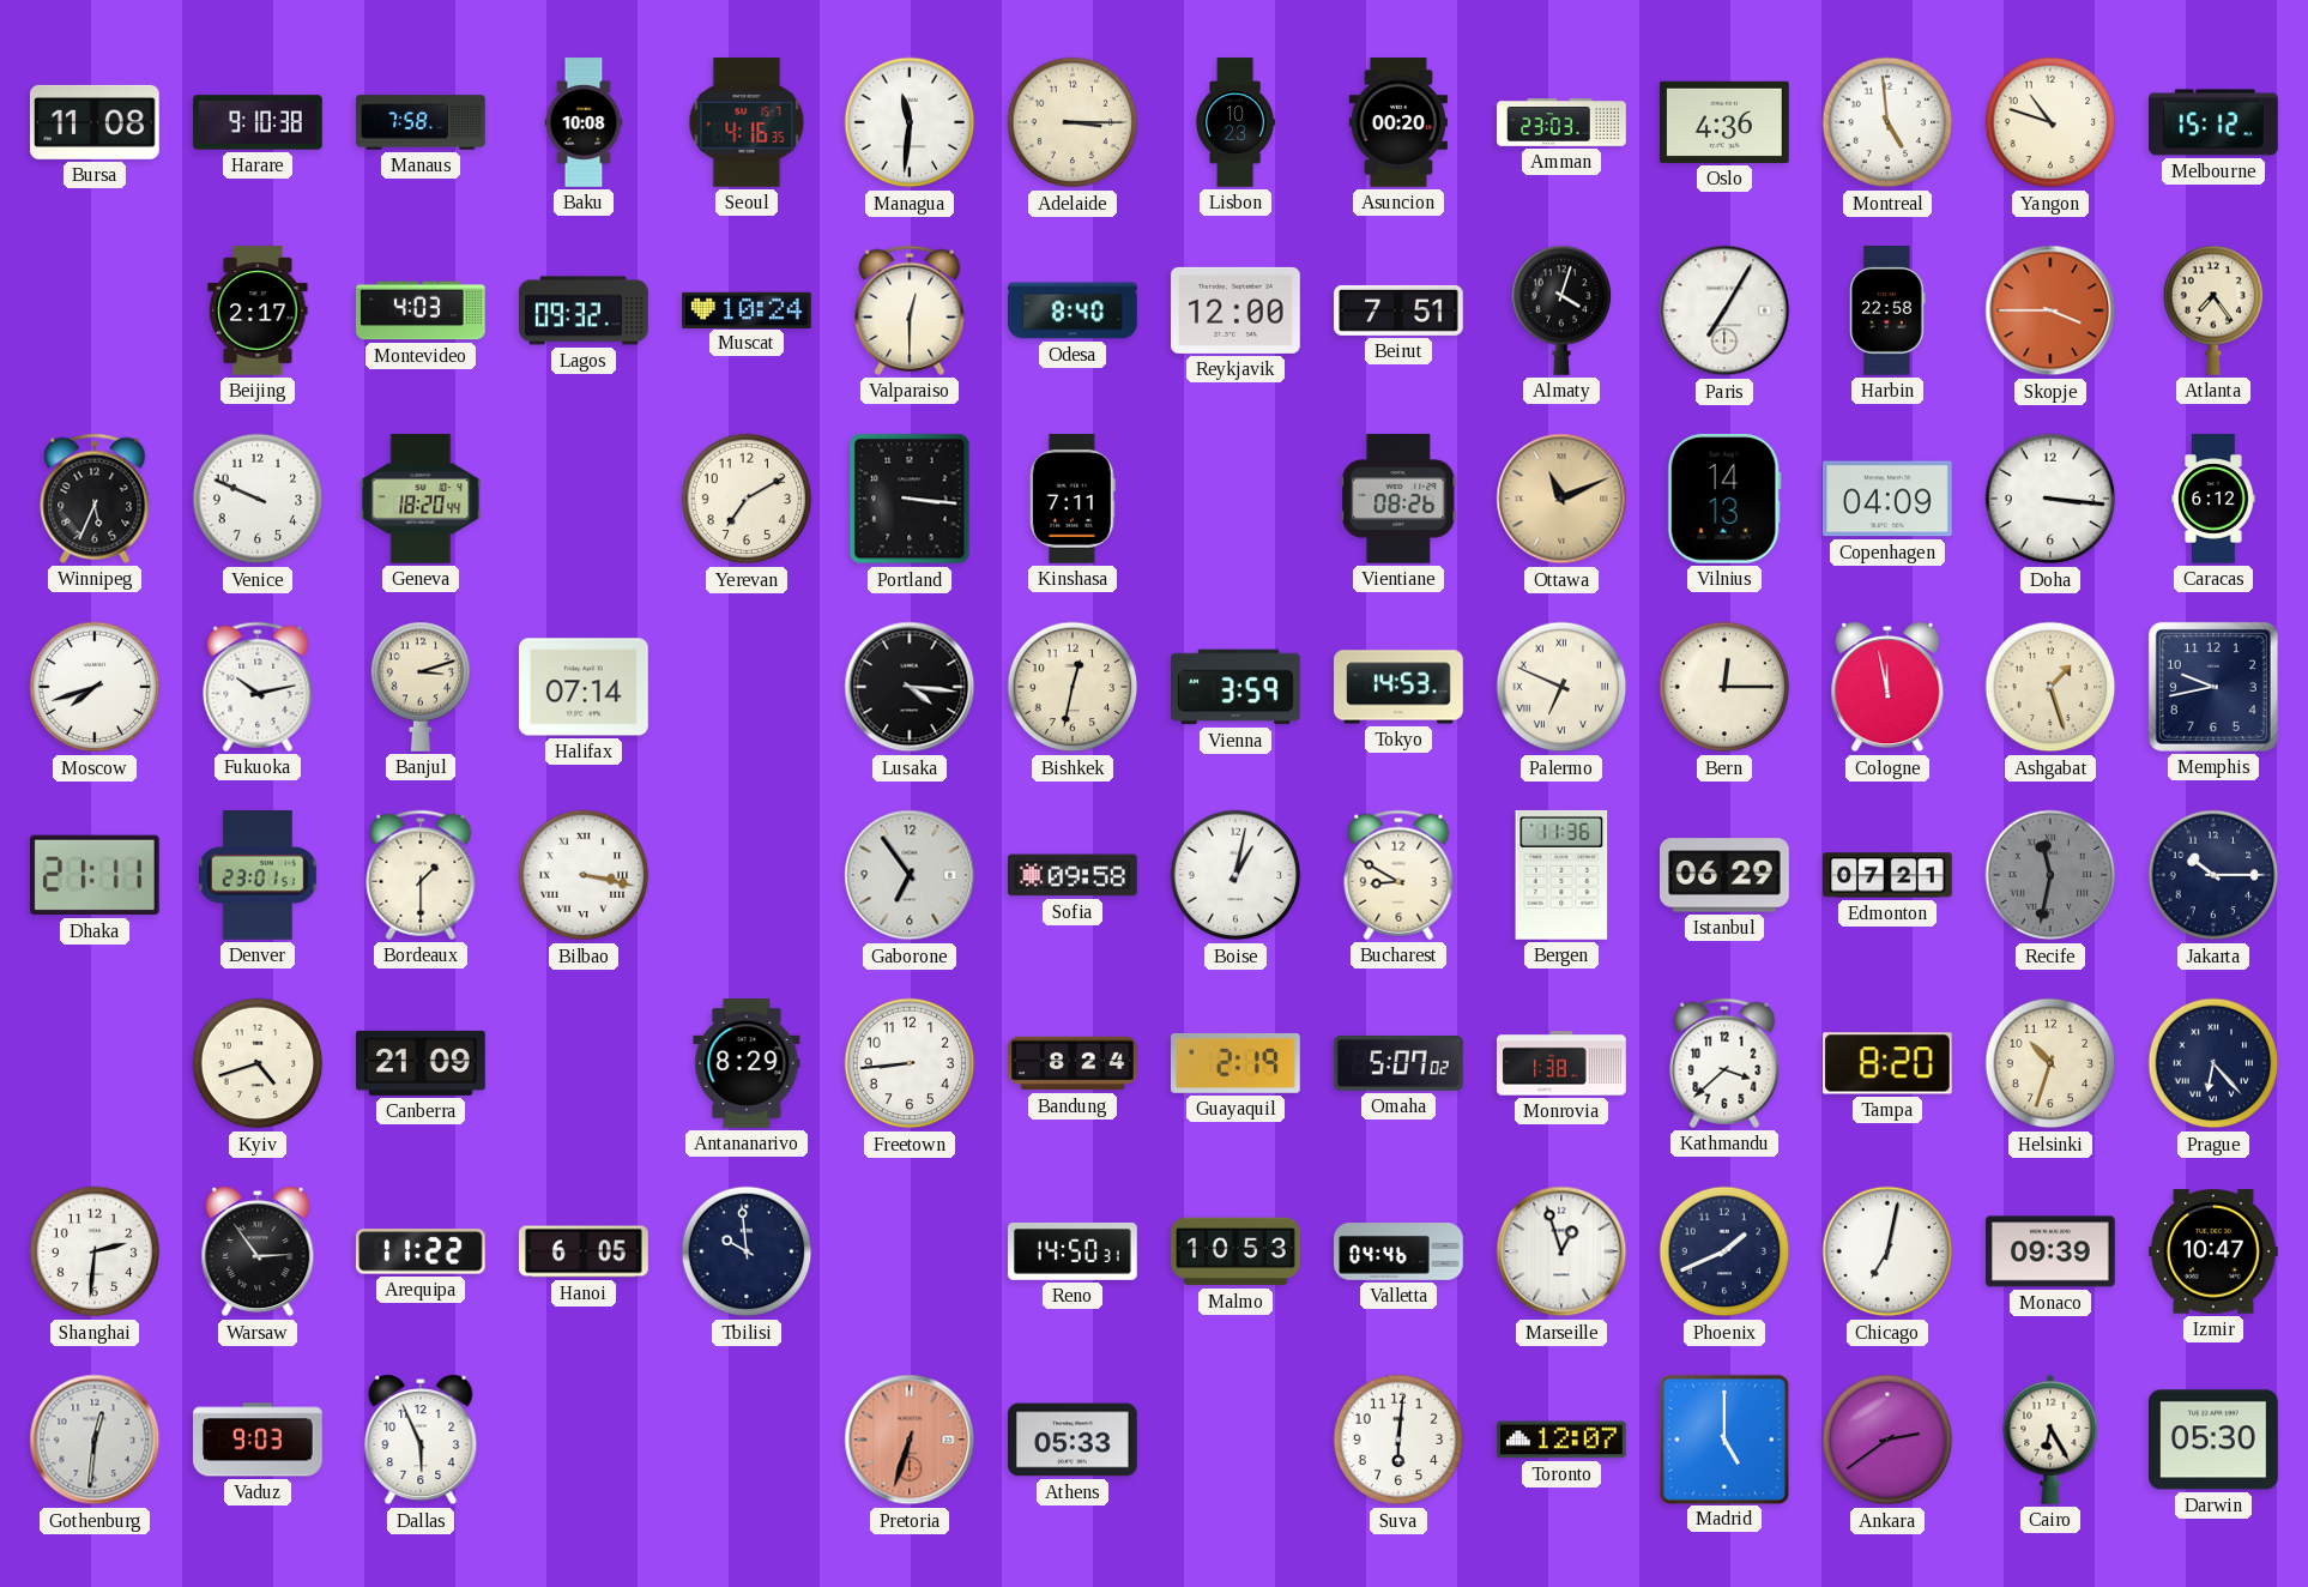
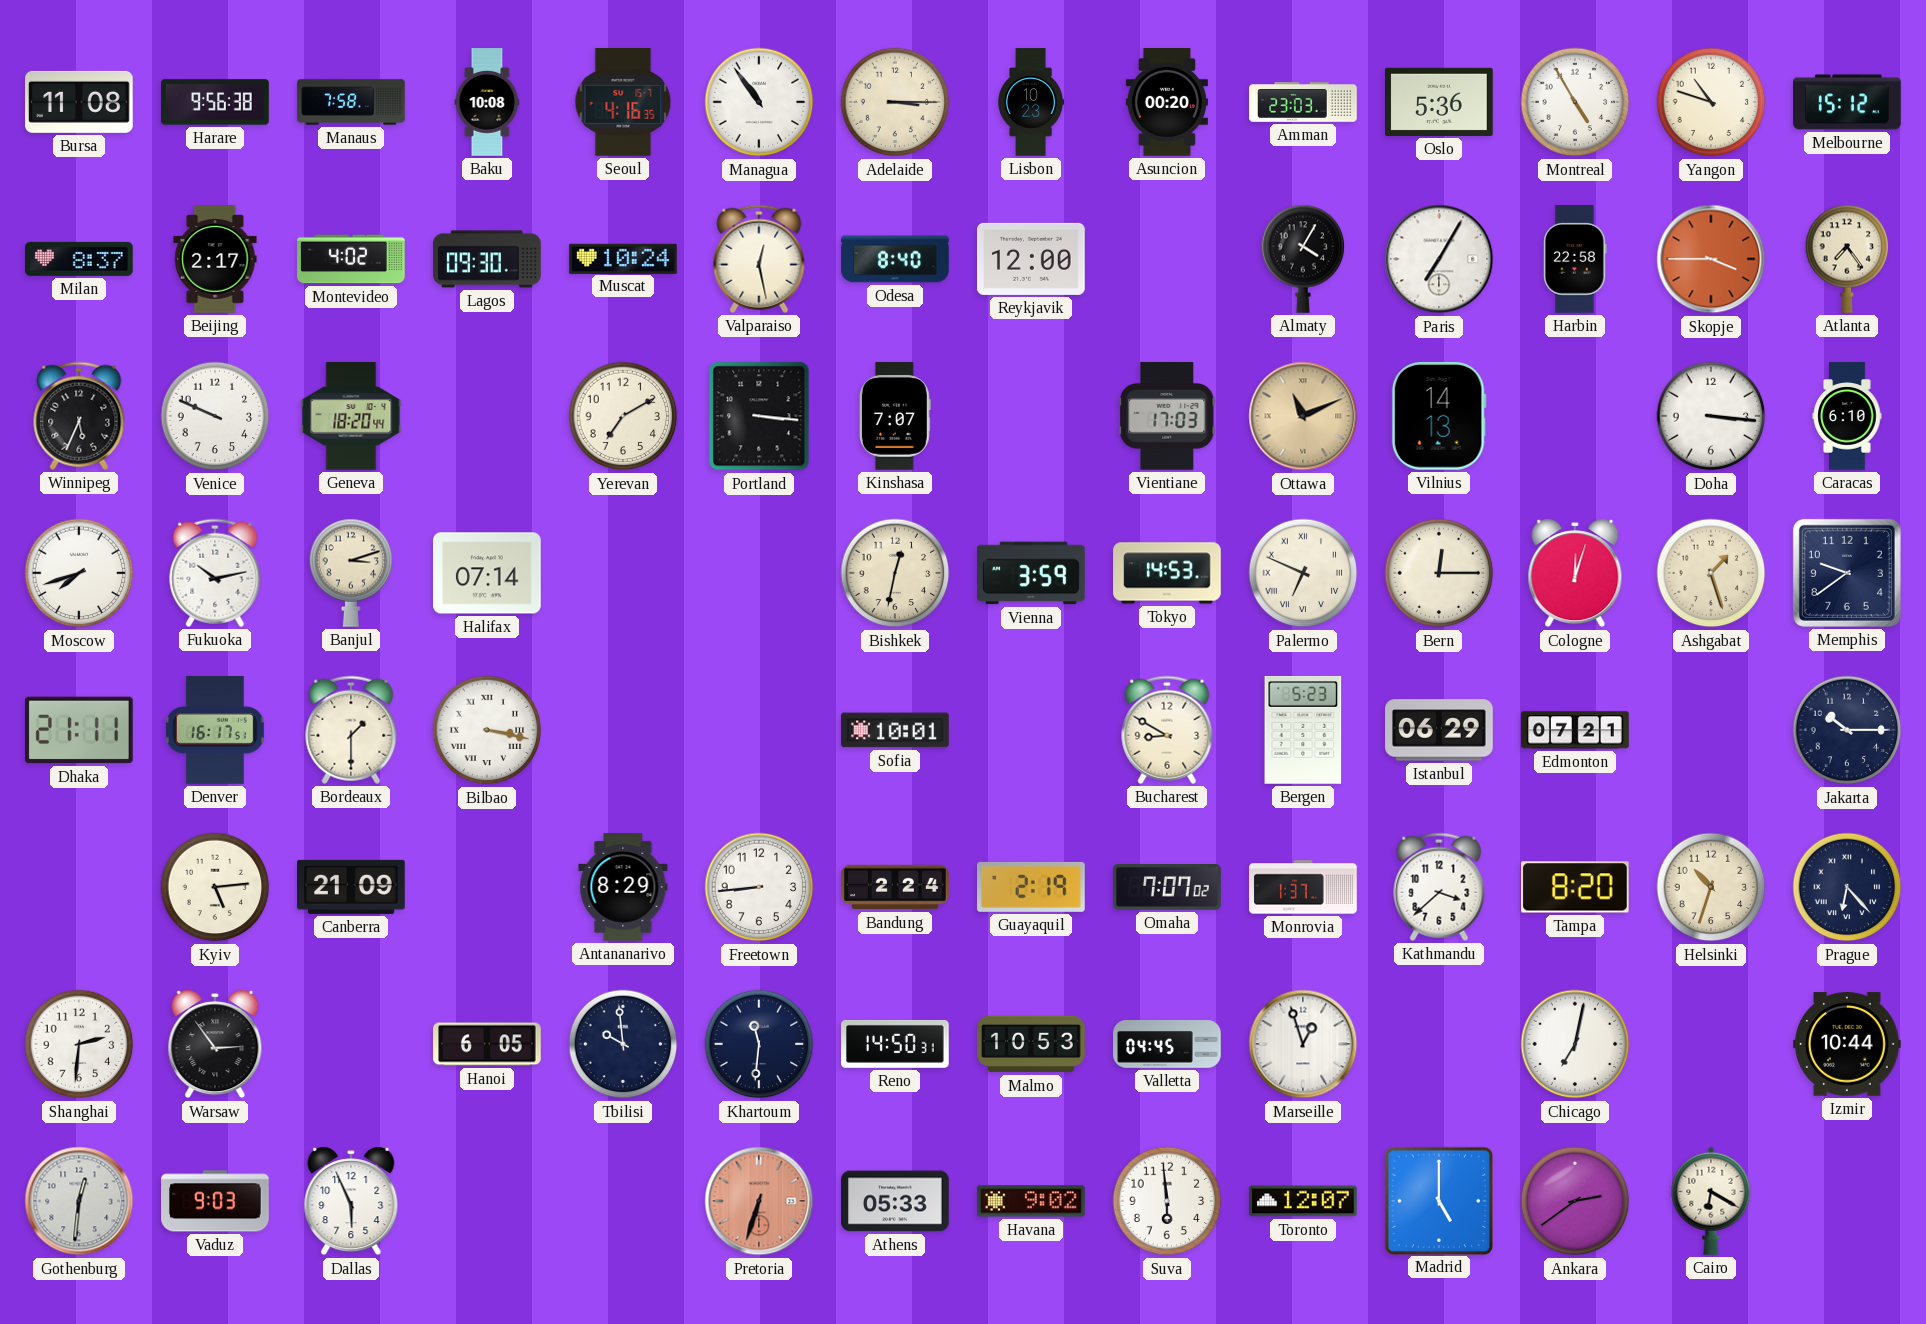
Harare: 9:10 -> 9:56
Managua: 11:31 -> 10:54
Oslo: 4:36 -> 5:36
Montreal: 4:59 -> 4:55
Milan: none -> 8:37
Montevideo: 4:03 -> 4:02
Lagos: 09:32 -> 09:30
Valparaiso: 12:30 -> 12:28
Beirut: 7:51 -> none
Almaty: 4:03 -> 4:05
Kinshasa: 7:11 -> 7:07
Vientiane: 08:26 -> 17:03
Copenhagen: 04:09 -> none
Caracas: 6:12 -> 6:10
Lusaka: 4:16 -> none
Cologne: 11:58 -> 12:03
Memphis: 9:43 -> 9:39
Denver: 23:01 -> 16:17
Gaborone: 6:54 -> none
Sofia: 09:58 -> 10:01
Boise: 1:02 -> none
Bergen: 11:36 -> 5:23
Recife: 11:32 -> none
Kyiv: 4:42 -> 5:14
Bandung: 8:24 -> 2:24
Omaha: 5:07 -> 7:07
Monrovia: 1:38 -> 1:37
Arequipa: 11:22 -> none
Khartoum: none -> 11:31
Valletta: 04:46 -> 04:45
Phoenix: 1:41 -> none
Monaco: 09:39 -> none
Izmir: 10:47 -> 10:44
Havana: none -> 9:02
Suva: 6:01 -> 5:59
Cairo: 6:25 -> 6:20
Darwin: 05:30 -> none
